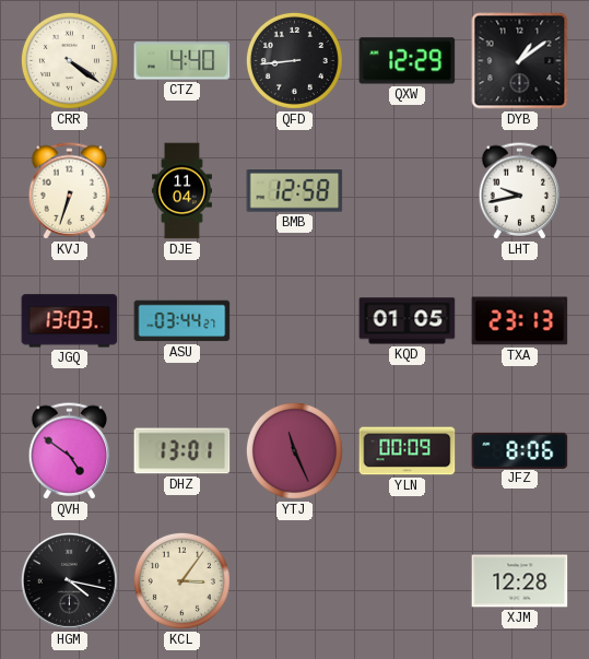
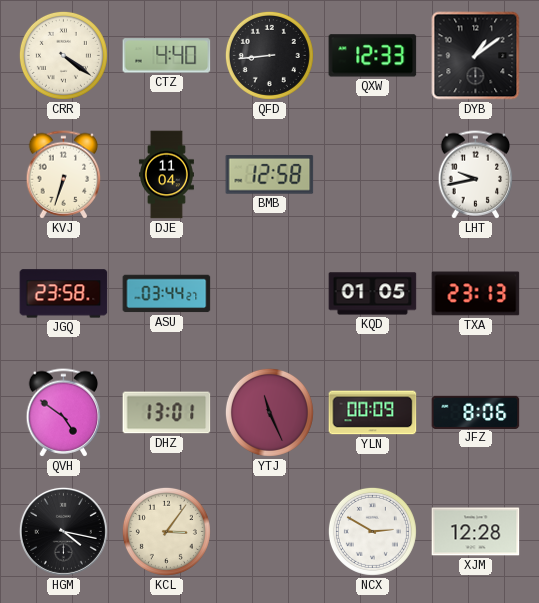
QXW: 12:29 -> 12:33
JGQ: 13:03 -> 23:58
NCX: none -> 2:50
